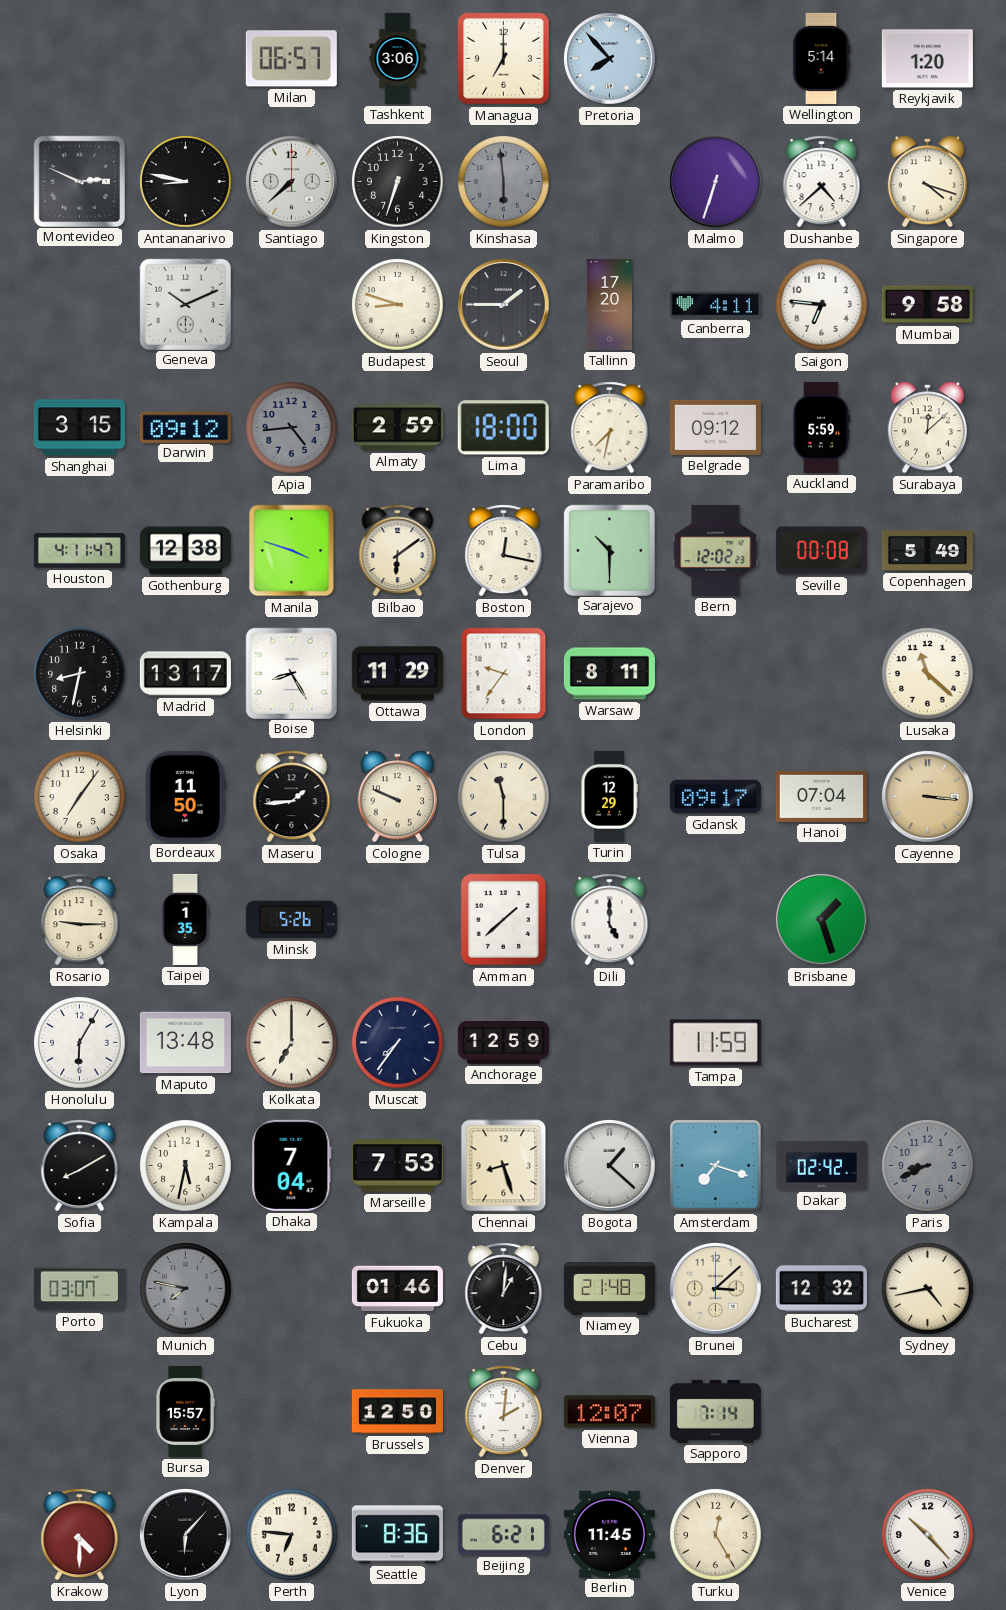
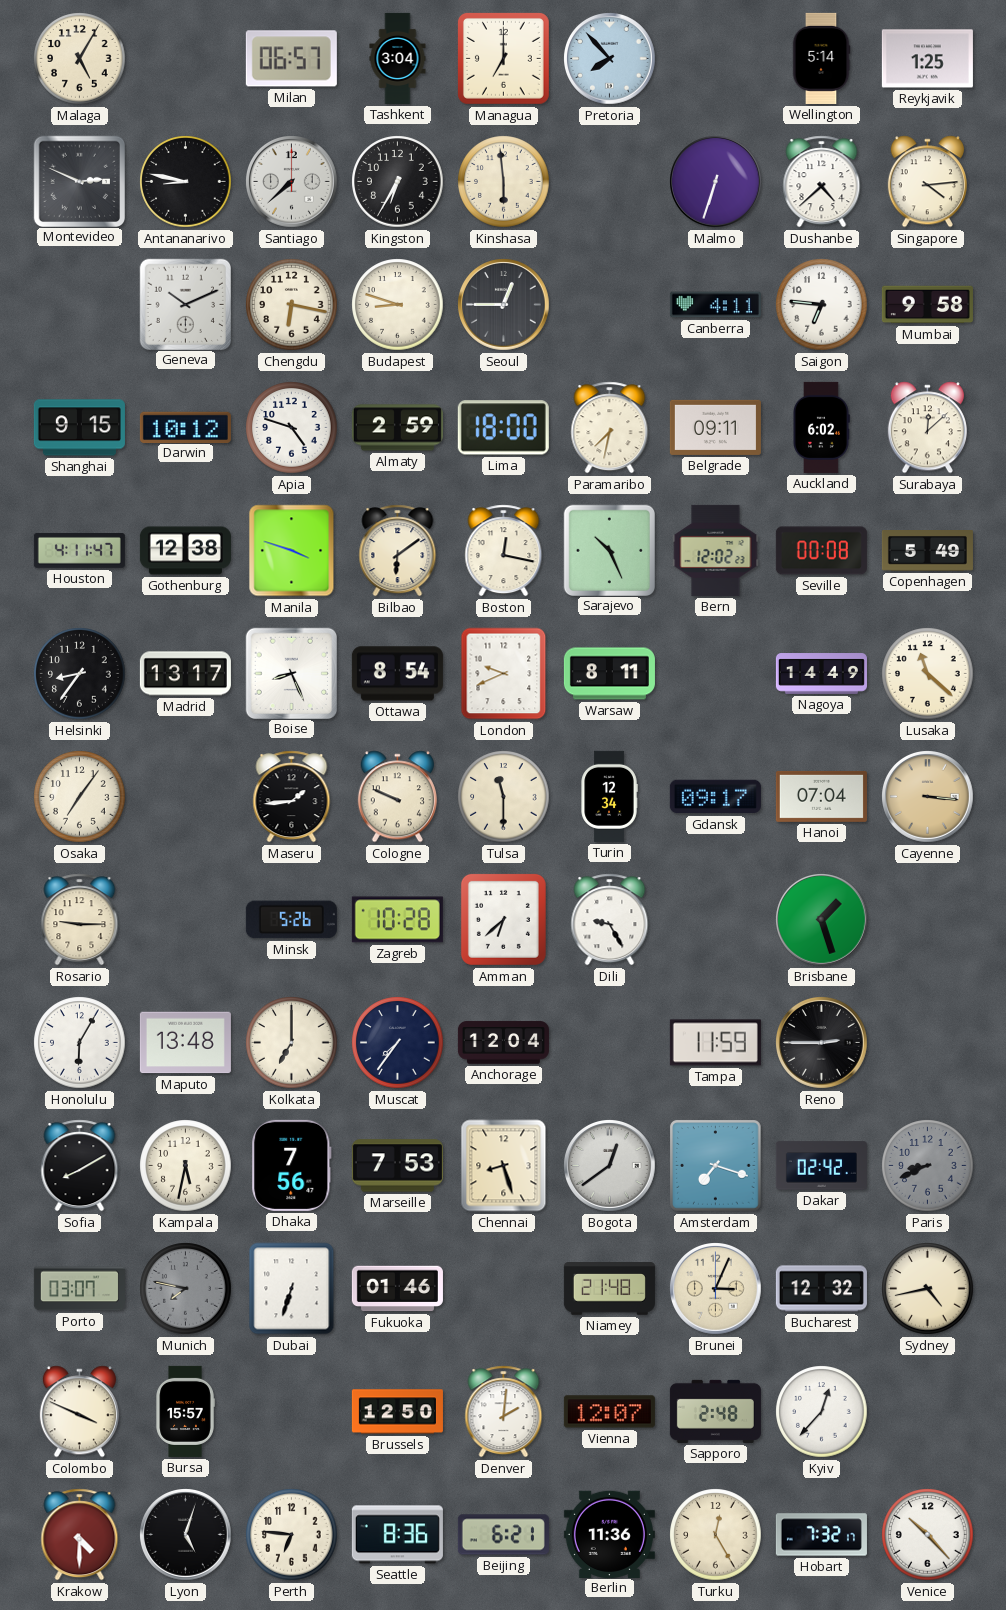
Malaga: none -> 5:05
Tashkent: 3:06 -> 3:04
Reykjavik: 1:20 -> 1:25
Kingston: 6:33 -> 6:35
Kinshasa dial: grey -> cream
Singapore: 4:18 -> 4:14
Chengdu: none -> 6:17
Seoul: 1:45 -> 12:45
Tallinn: 17:20 -> none
Shanghai: 3:15 -> 9:15
Darwin: 09:12 -> 10:12
Apia: 4:44 -> 4:48
Apia dial: grey -> white
Belgrade: 09:12 -> 09:11
Auckland: 5:59 -> 6:02
Sarajevo: 10:30 -> 10:26
Helsinki: 8:32 -> 8:36
Boise: 8:25 -> 8:26
Ottawa: 11:29 -> 8:54
London: 9:36 -> 9:41
Nagoya: none -> 14:49
Bordeaux: 11:50 -> none
Turin: 12:29 -> 12:34
Taipei: 1:35 -> none
Zagreb: none -> 10:28
Amman: 1:38 -> 6:38
Dili: 5:00 -> 9:25
Anchorage: 12:59 -> 12:04
Reno: none -> 2:45
Dhaka: 7:04 -> 7:56
Bogota: 1:22 -> 12:39
Dubai: none -> 6:33
Cebu: 1:01 -> none
Brunei: 3:08 -> 3:04
Colombo: none -> 3:49
Sapporo: 7:14 -> 2:48
Kyiv: none -> 12:37
Lyon: 6:07 -> 5:03
Berlin: 11:45 -> 11:36
Hobart: none -> 7:32
